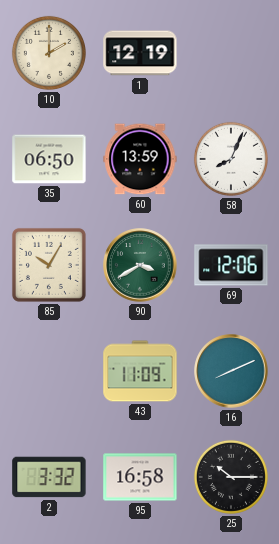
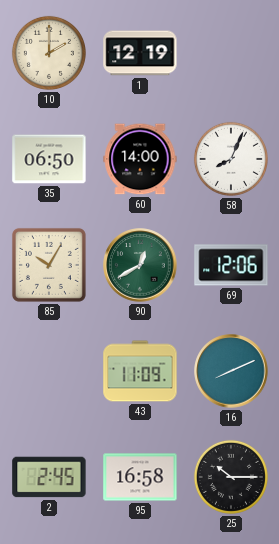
60: 13:59 -> 14:00
90: 3:40 -> 12:40
2: 3:32 -> 2:45
